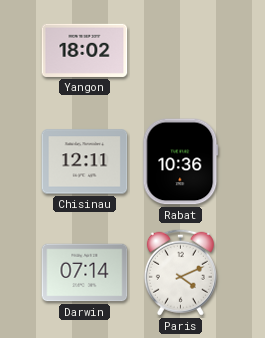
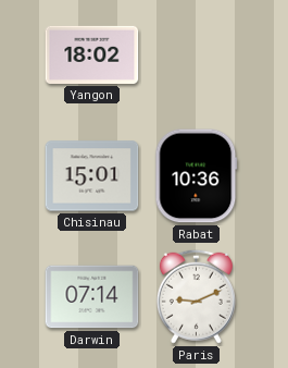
Chisinau: 12:11 -> 15:01
Paris: 4:11 -> 9:11
